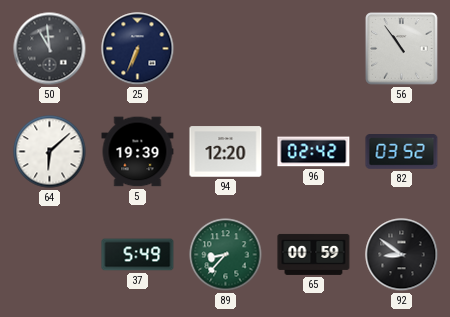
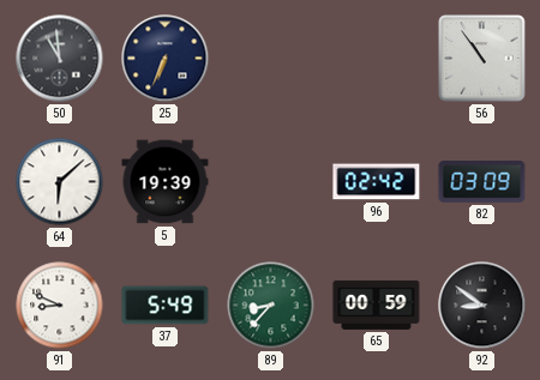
94: 12:20 -> none
82: 03:52 -> 03:09
91: none -> 8:49
